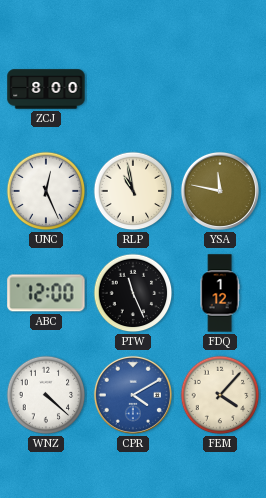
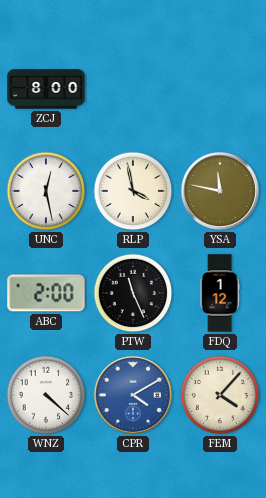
UNC: 12:26 -> 12:28
RLP: 10:58 -> 3:58
ABC: 12:00 -> 2:00
